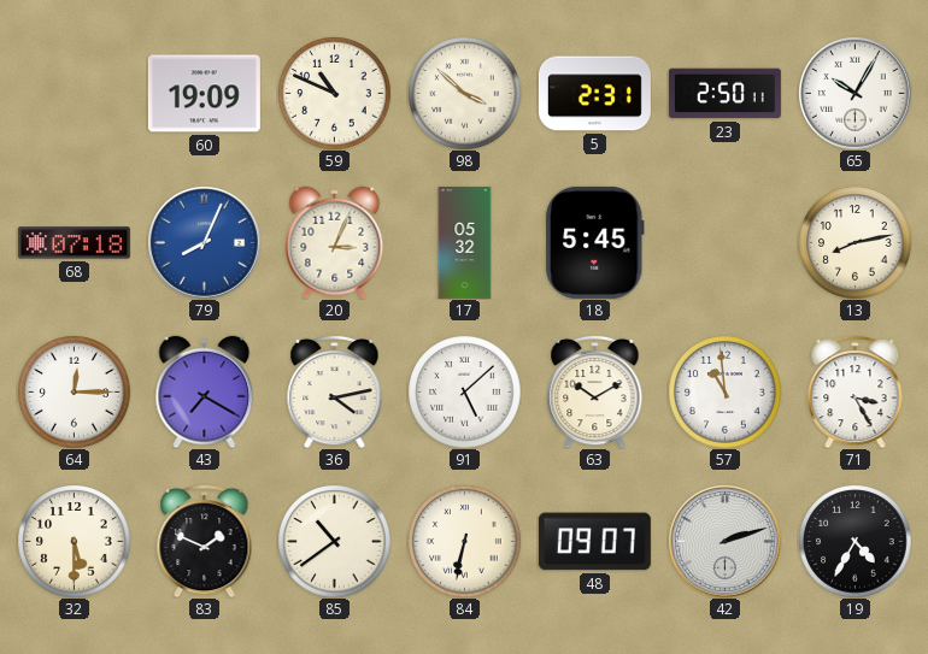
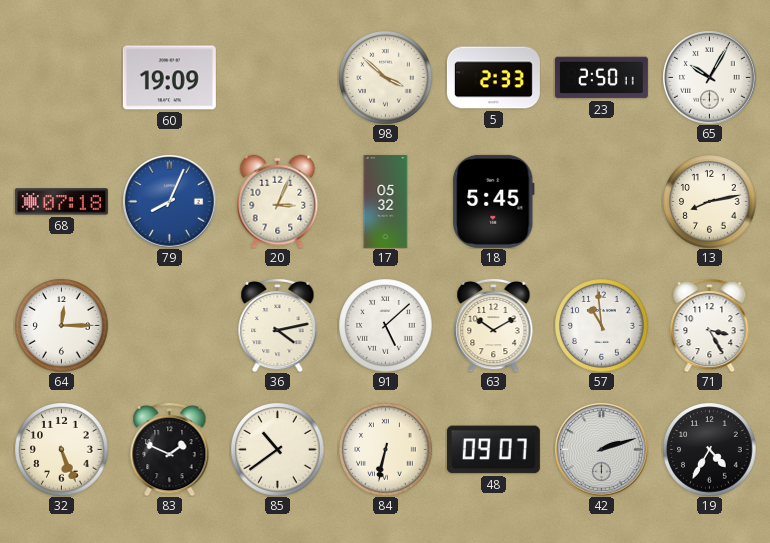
59: 10:49 -> none
5: 2:31 -> 2:33
43: 7:20 -> none
32: 5:30 -> 5:26
